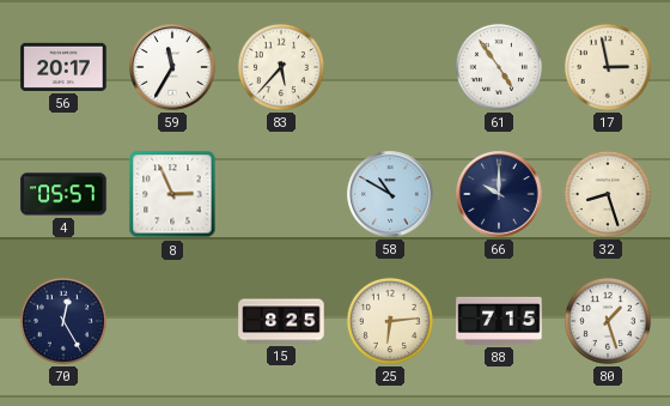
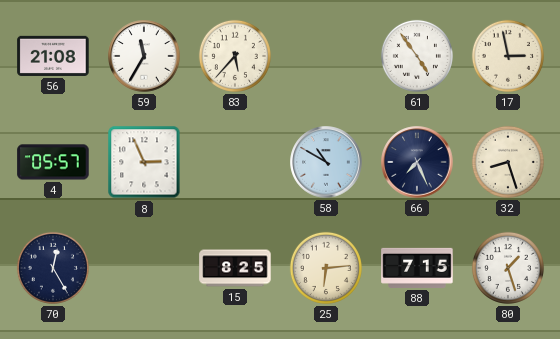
56: 20:17 -> 21:08
66: 10:00 -> 7:26
